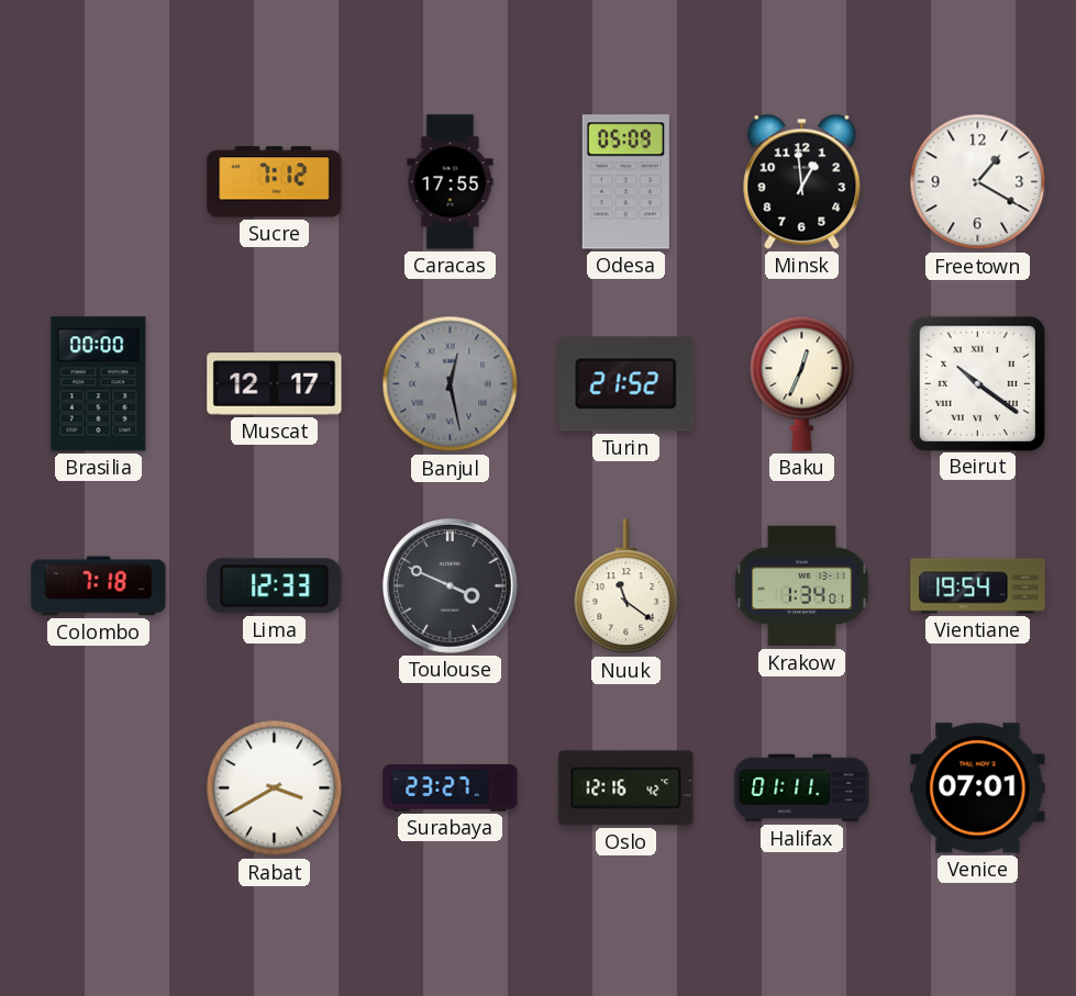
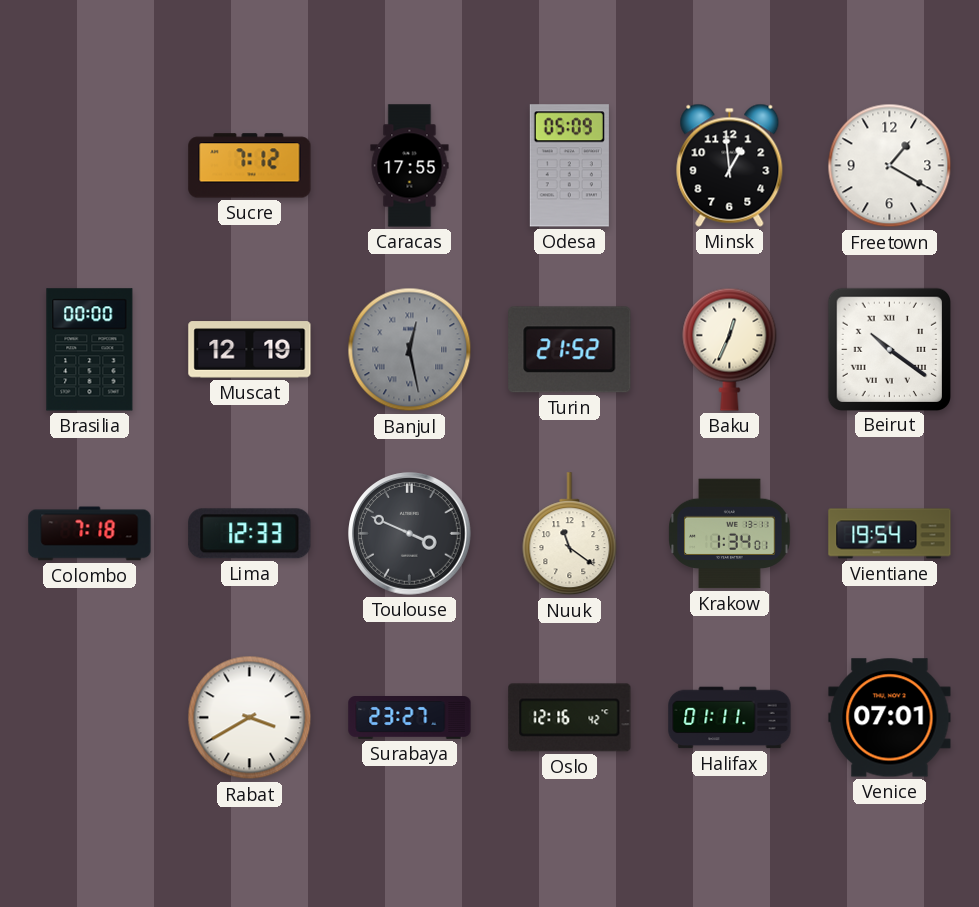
Muscat: 12:17 -> 12:19
